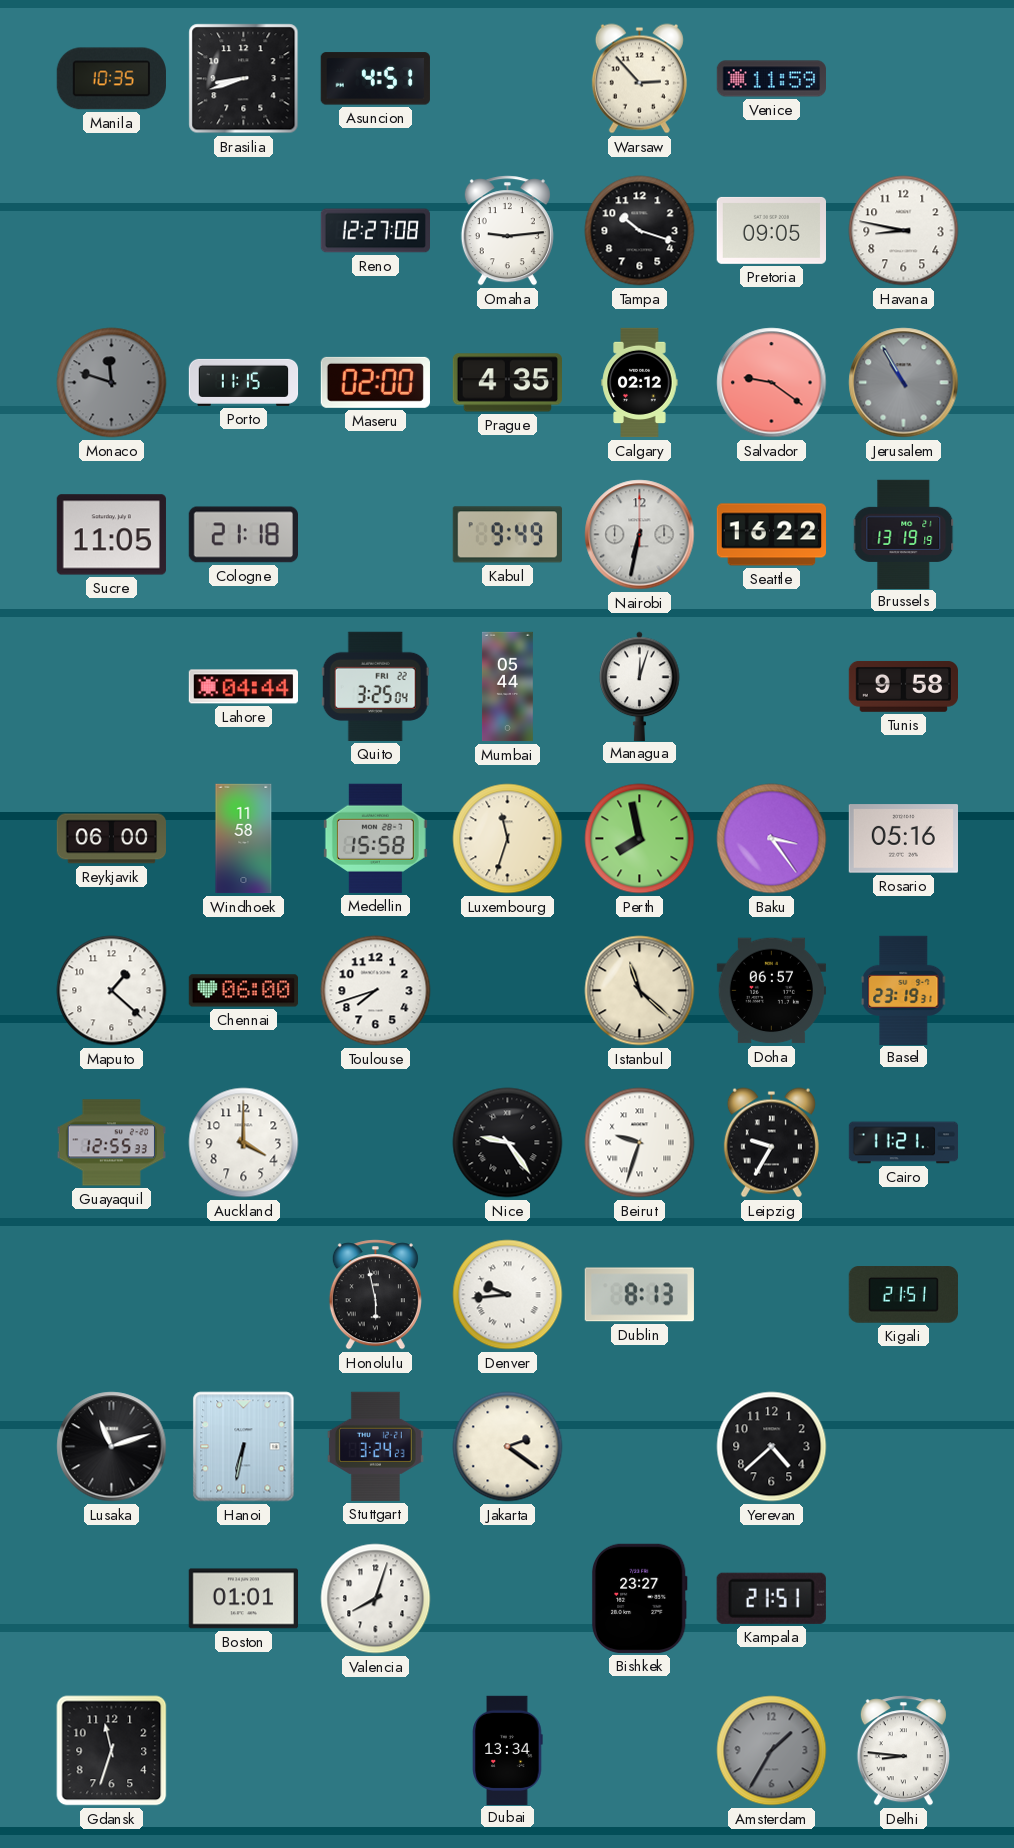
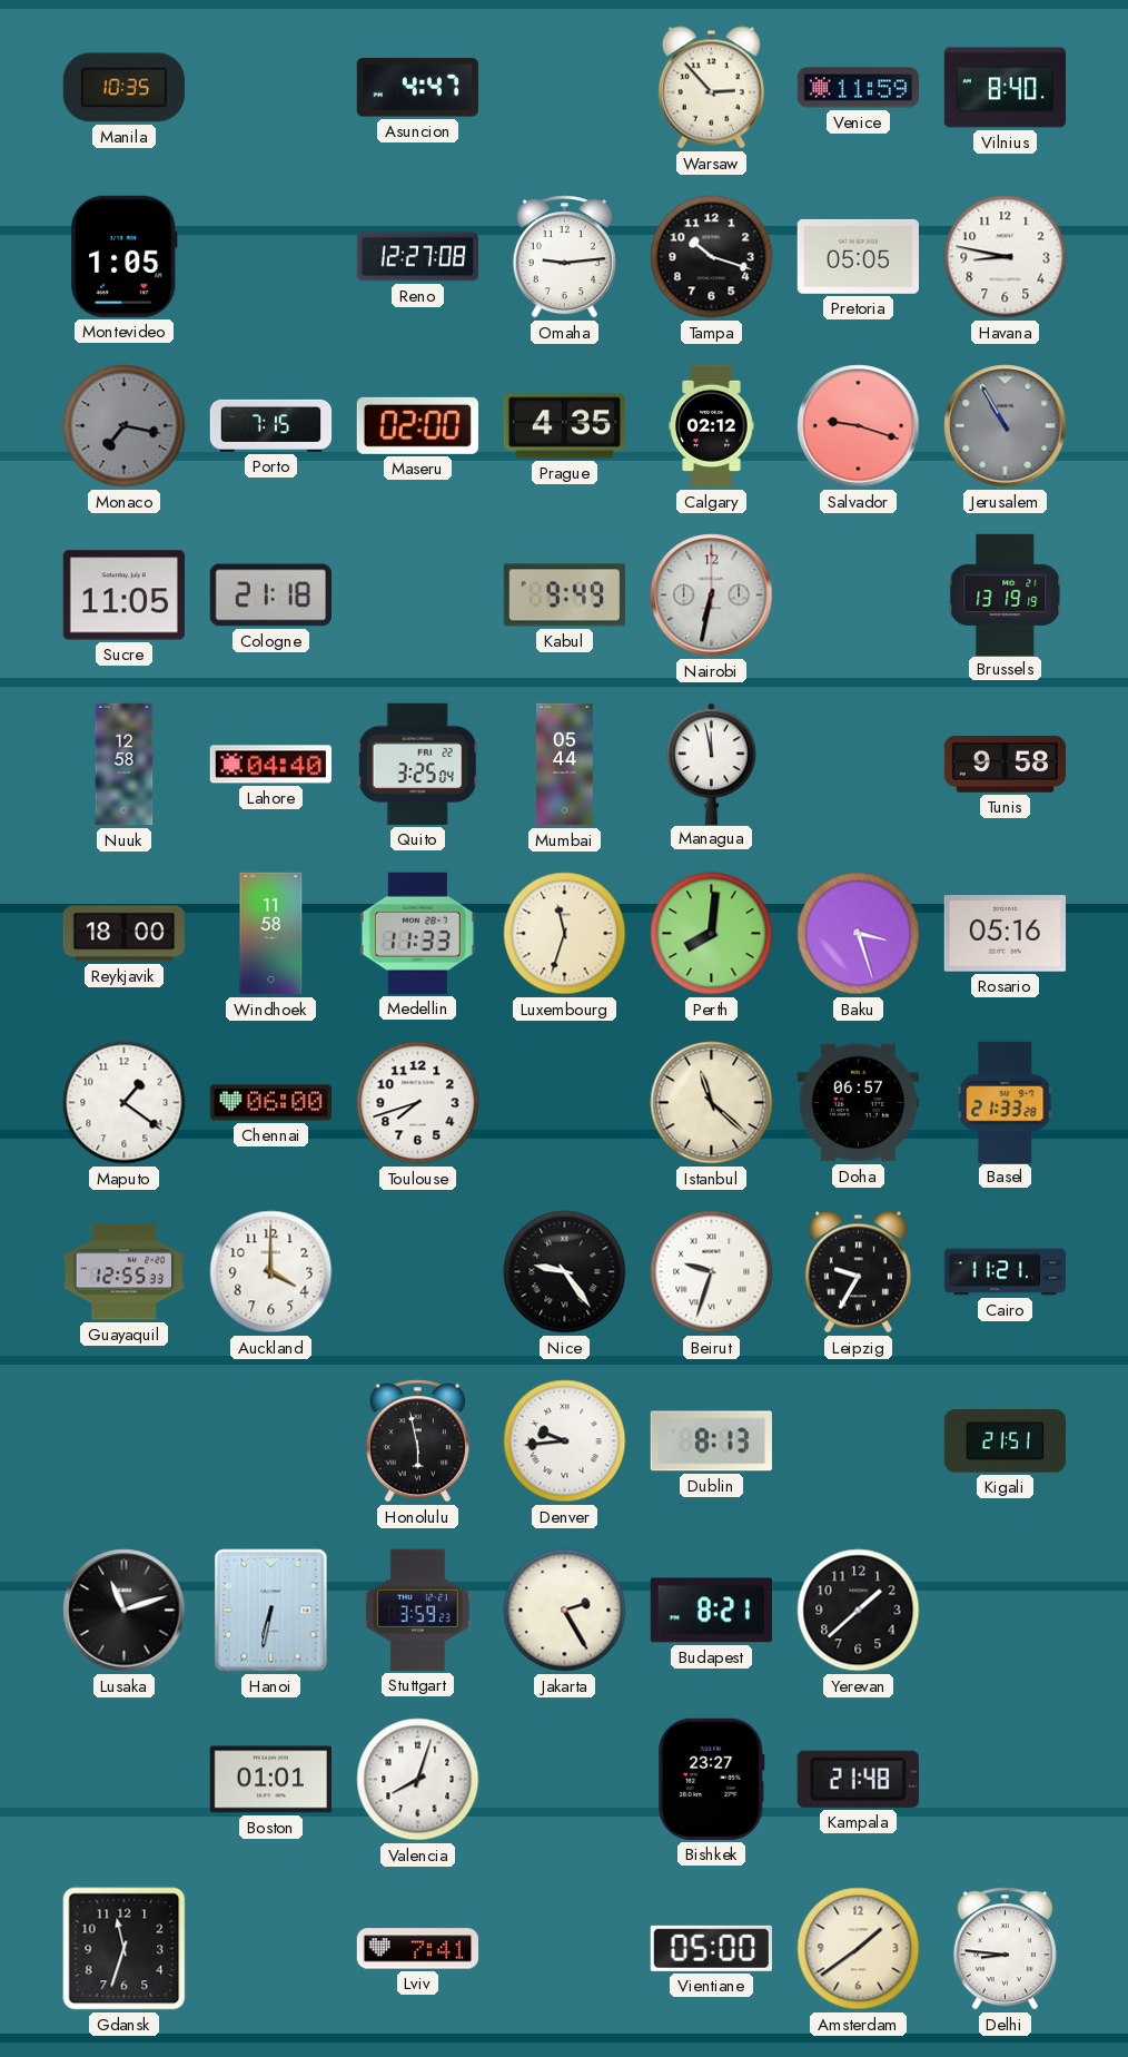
Brasilia: 8:42 -> none
Asuncion: 4:51 -> 4:47
Vilnius: none -> 8:40
Montevideo: none -> 1:05
Pretoria: 09:05 -> 05:05
Monaco: 11:48 -> 7:17
Porto: 11:15 -> 7:15
Salvador: 9:21 -> 9:18
Seattle: 16:22 -> none
Nuuk: none -> 12:58
Lahore: 04:44 -> 04:40
Managua: 12:03 -> 11:58
Reykjavik: 06:00 -> 18:00
Medellin: 15:58 -> 11:33
Perth: 7:58 -> 8:01
Baku: 3:24 -> 3:27
Maputo: 1:22 -> 1:21
Basel: 23:19 -> 21:33
Stuttgart: 3:24 -> 3:59
Jakarta: 2:21 -> 2:25
Budapest: none -> 8:21
Yerevan: 4:38 -> 1:38
Kampala: 21:51 -> 21:48
Lviv: none -> 7:41
Dubai: 13:34 -> none
Vientiane: none -> 05:00
Amsterdam: 1:35 -> 1:39
Amsterdam dial: grey -> cream
